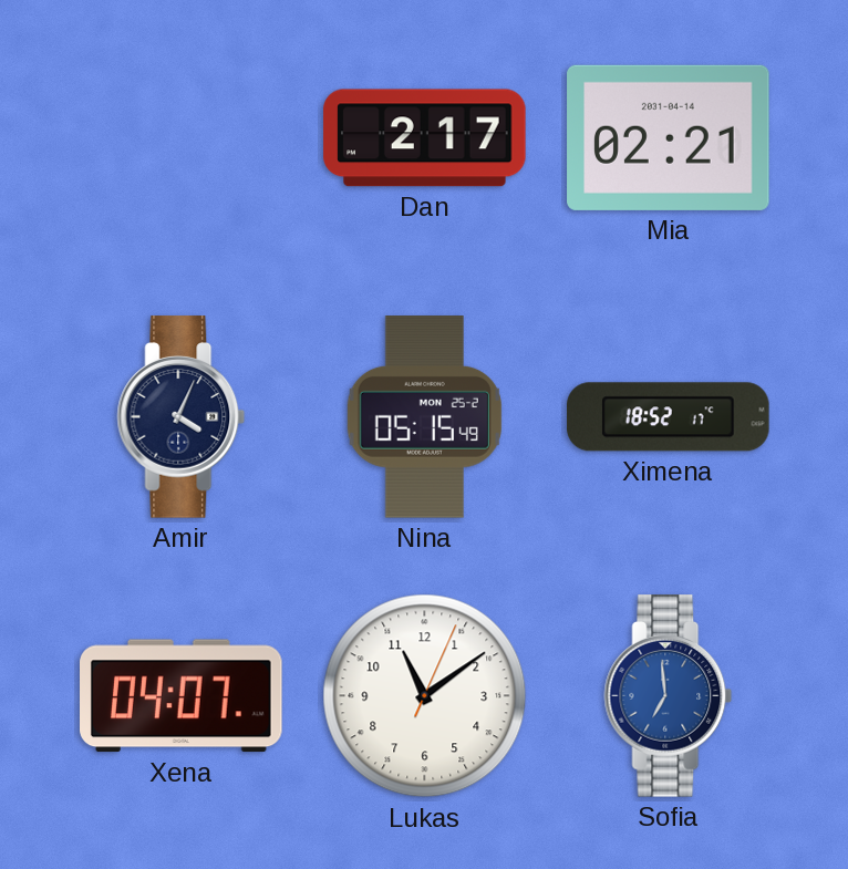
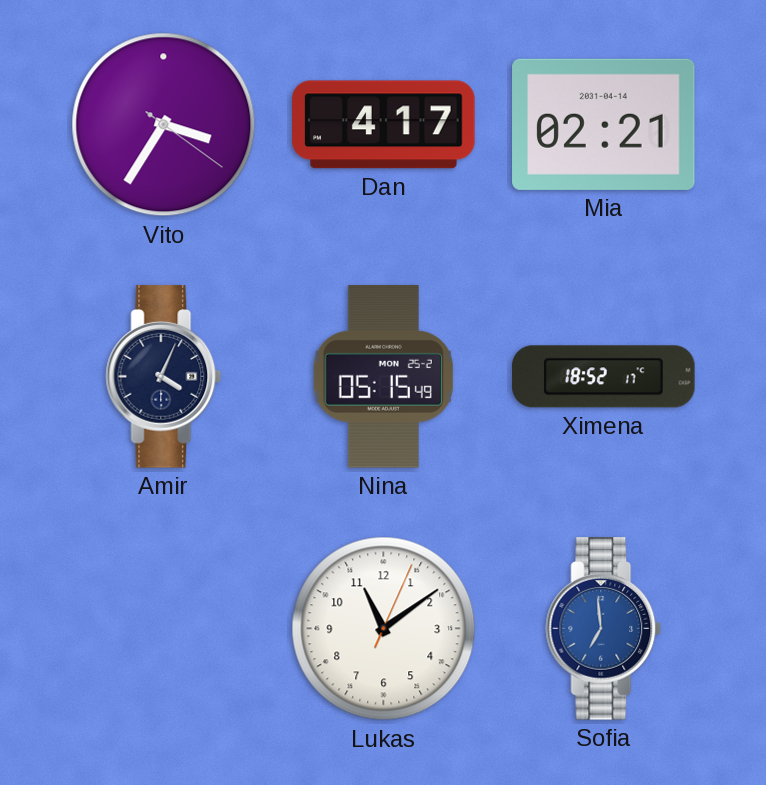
Vito: none -> 3:35
Dan: 2:17 -> 4:17
Xena: 04:07 -> none
